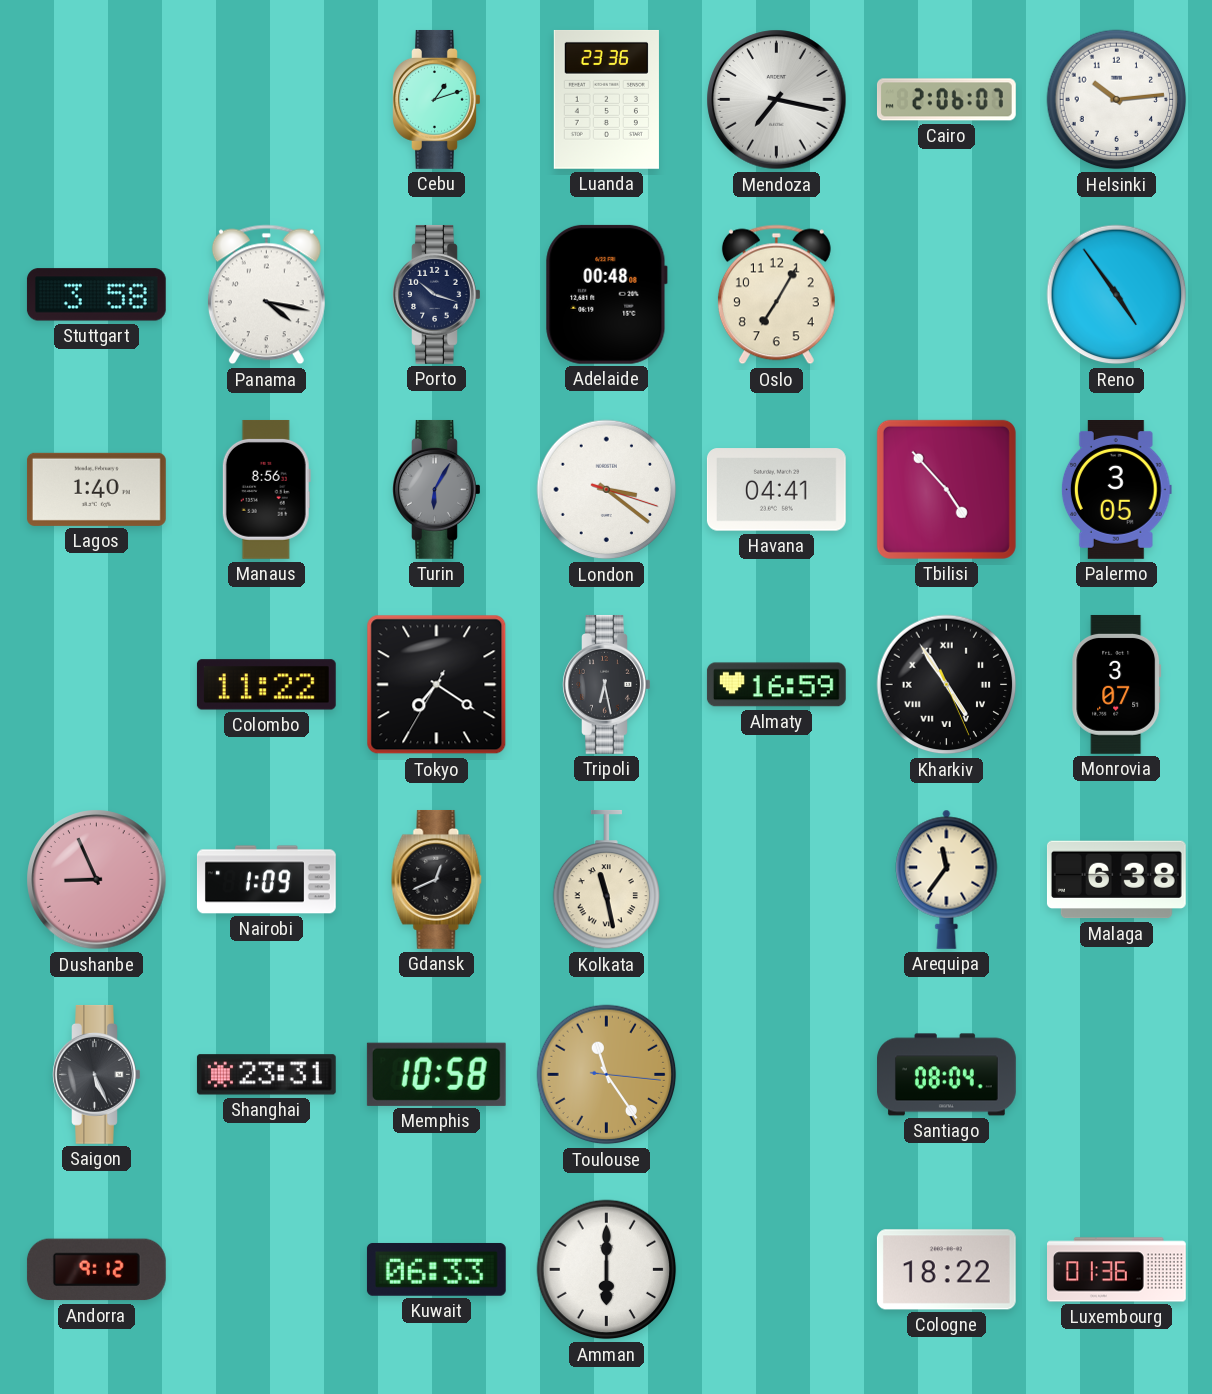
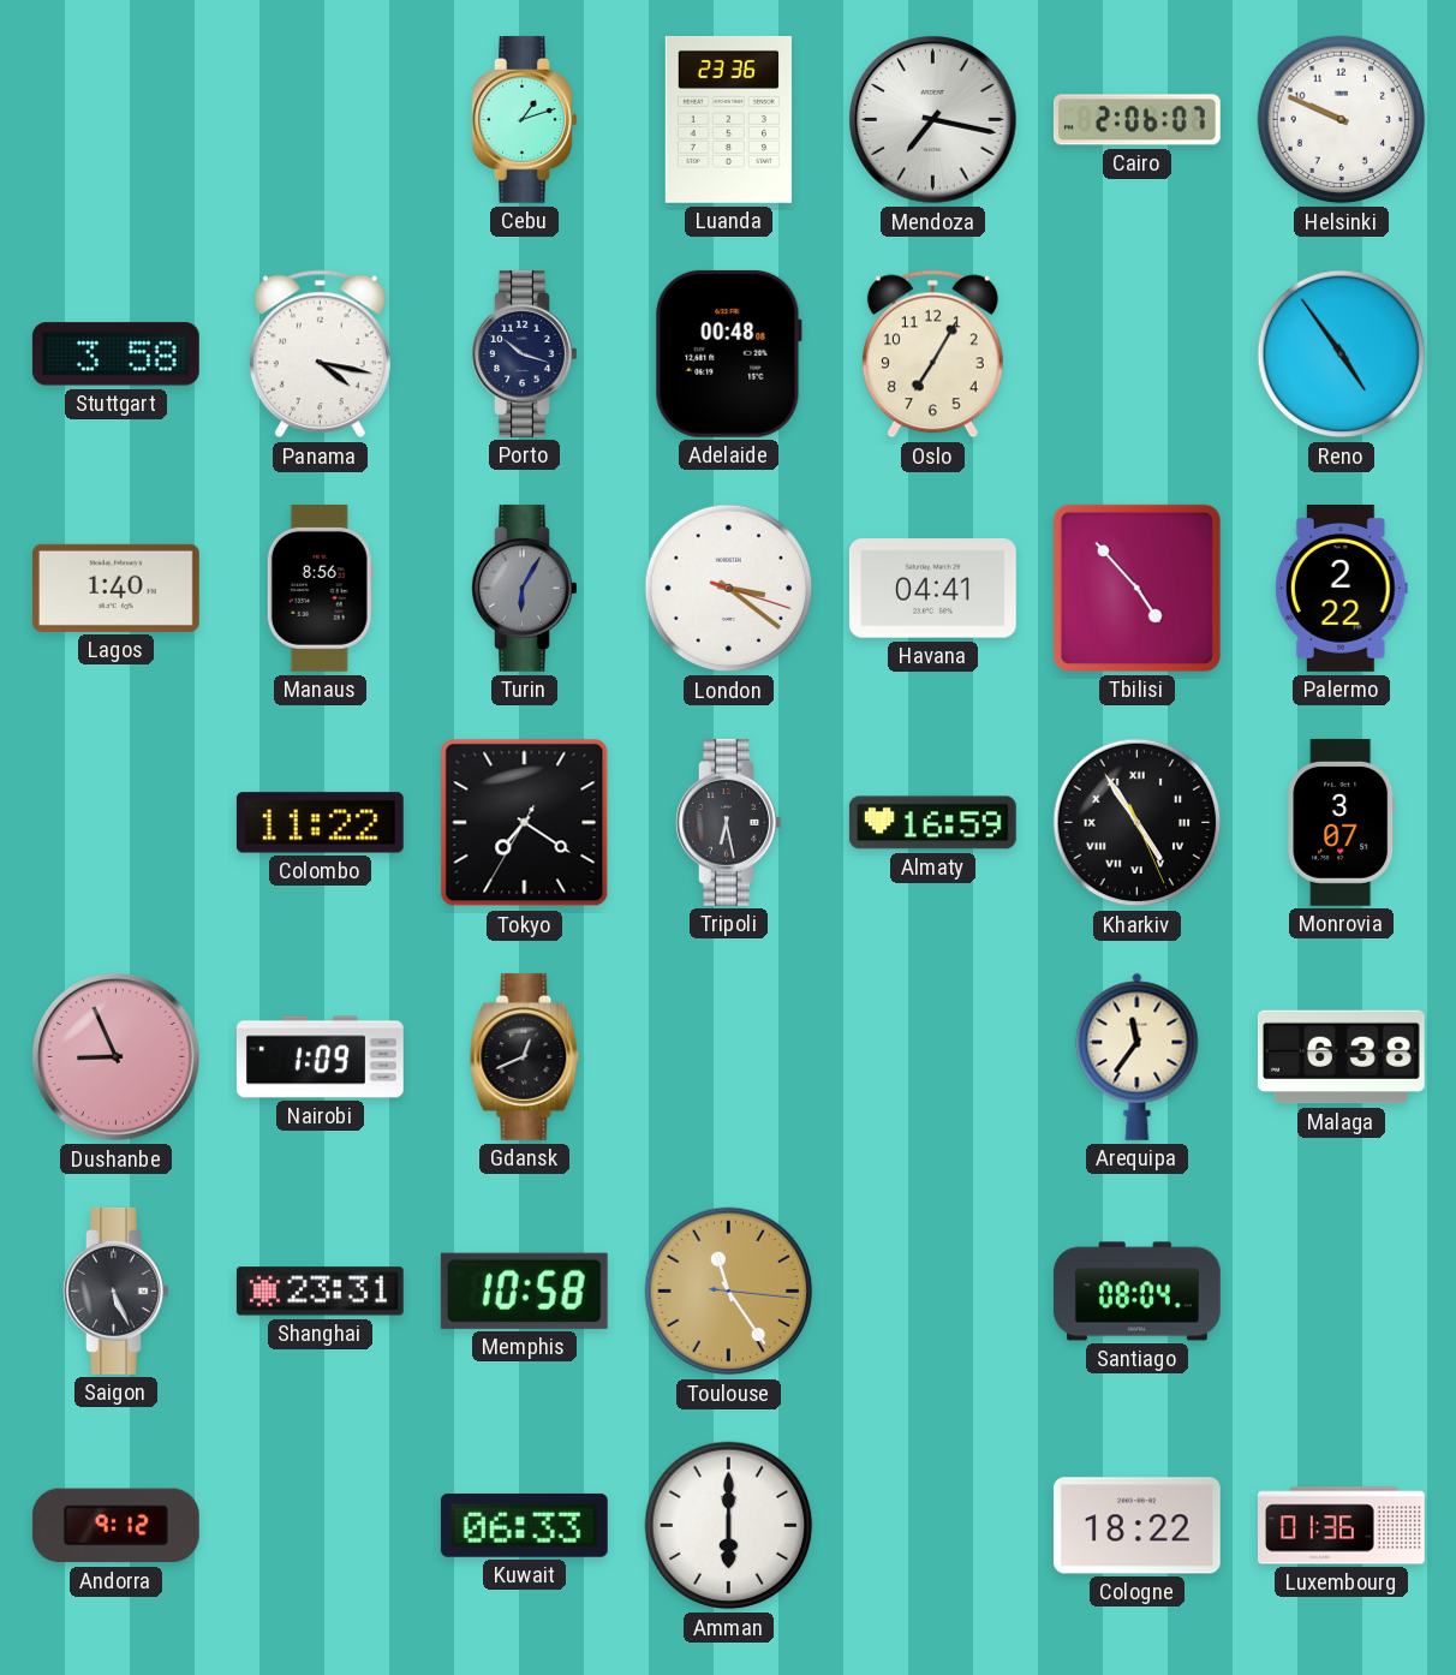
Helsinki: 10:14 -> 9:49
Palermo: 3:05 -> 2:22
Kolkata: 11:28 -> none
